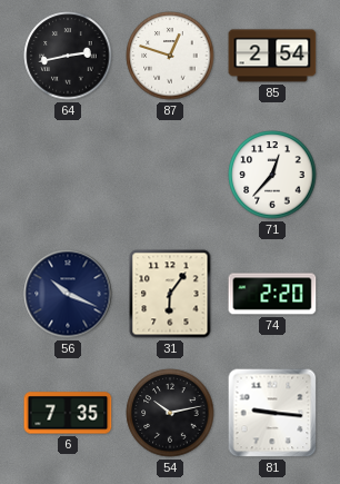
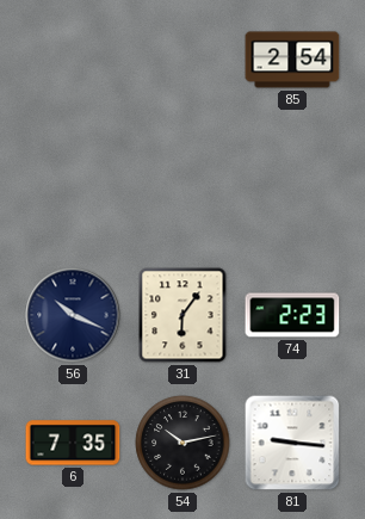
64: 2:43 -> none
87: 12:48 -> none
71: 12:37 -> none
74: 2:20 -> 2:23
